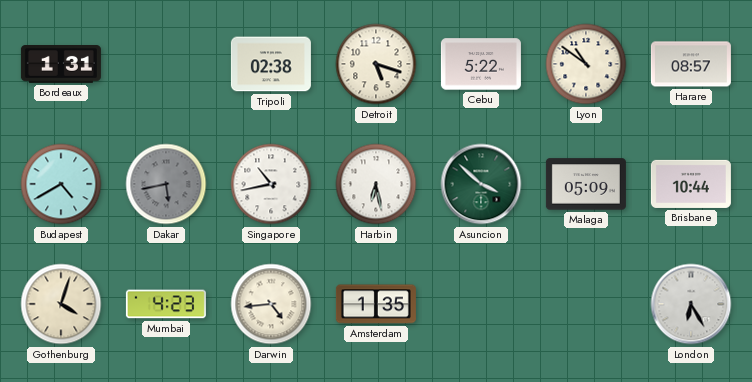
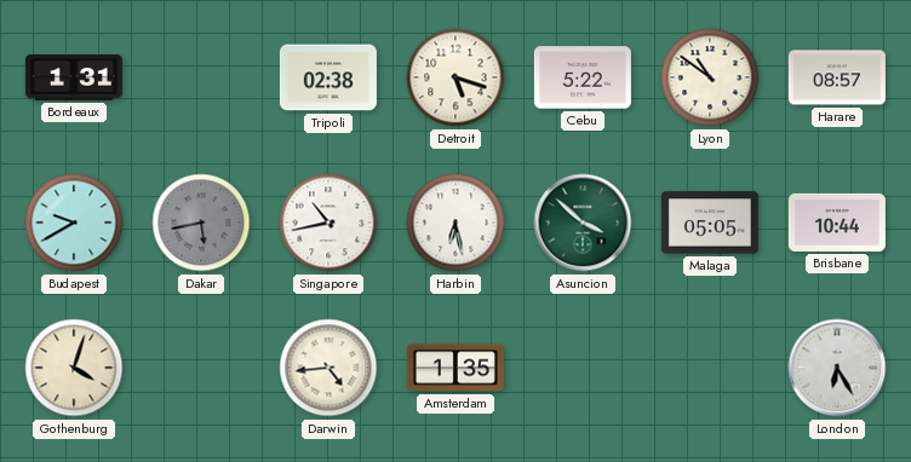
Budapest: 4:40 -> 9:40
Malaga: 05:09 -> 05:05
Mumbai: 4:23 -> none
